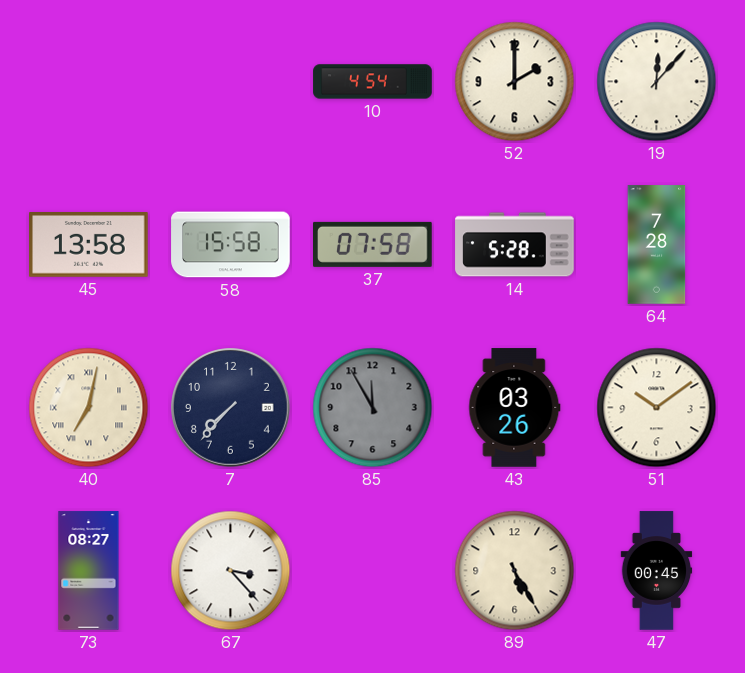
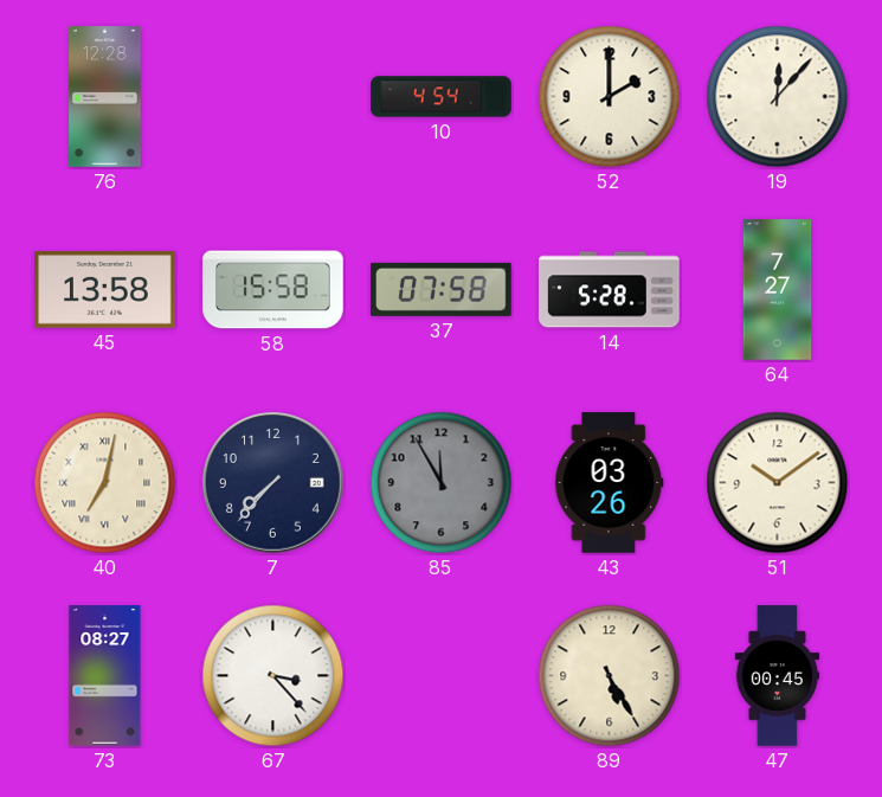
76: none -> 12:28
64: 7:28 -> 7:27
